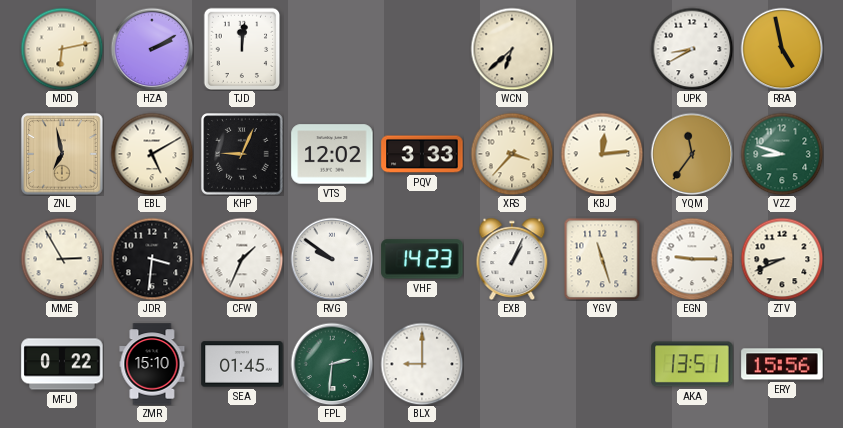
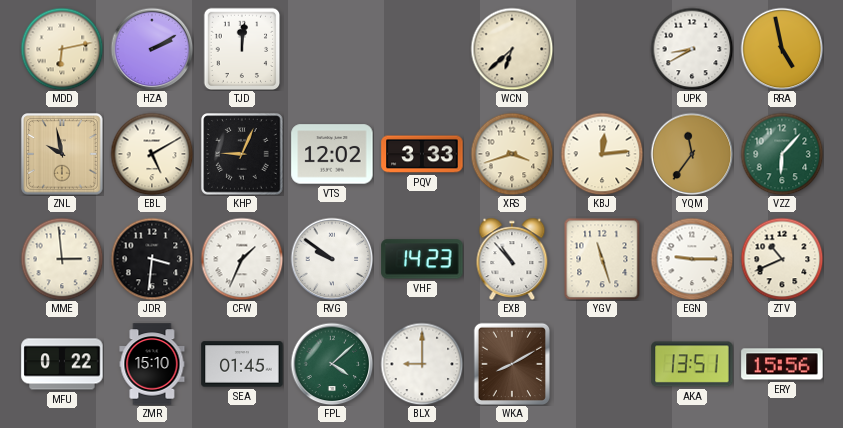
ZNL: 6:58 -> 9:58
XRS: 3:37 -> 3:42
VZZ: 8:48 -> 6:07
MME: 2:55 -> 2:59
EXB: 1:04 -> 10:53
ZTV: 8:41 -> 10:41
FPL: 2:31 -> 4:08
WKA: none -> 8:10
